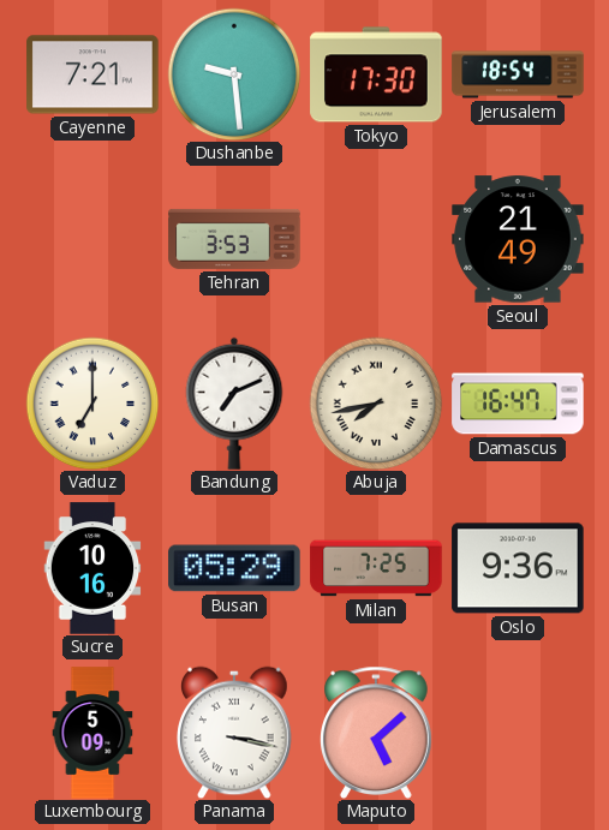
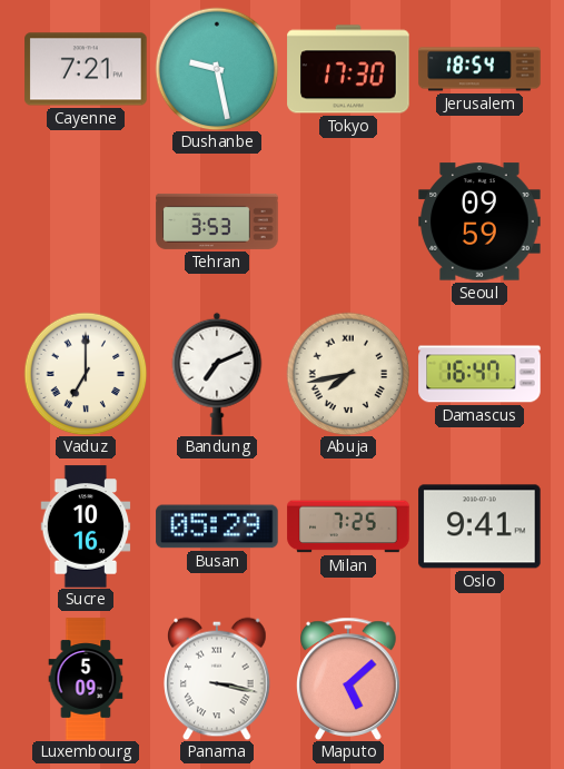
Dushanbe: 9:29 -> 9:28
Seoul: 21:49 -> 09:59
Oslo: 9:36 -> 9:41
